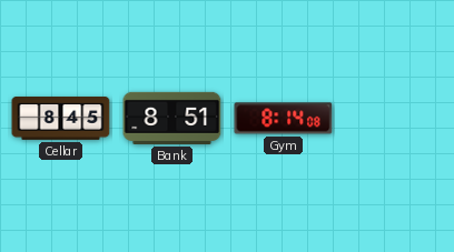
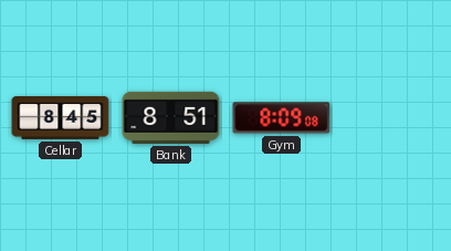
Gym: 8:14 -> 8:09
